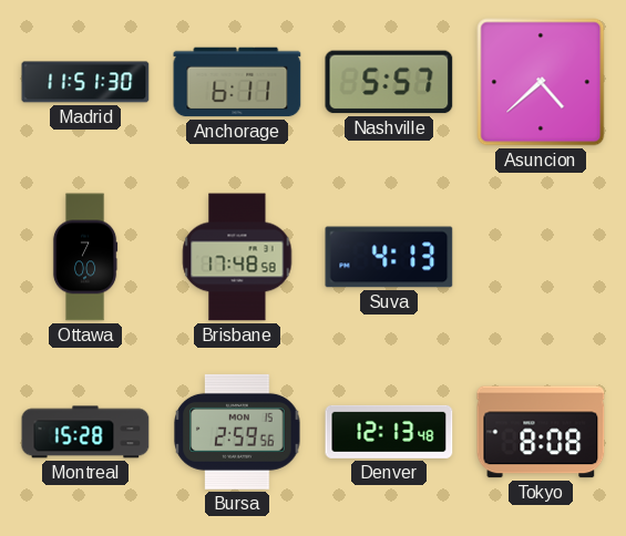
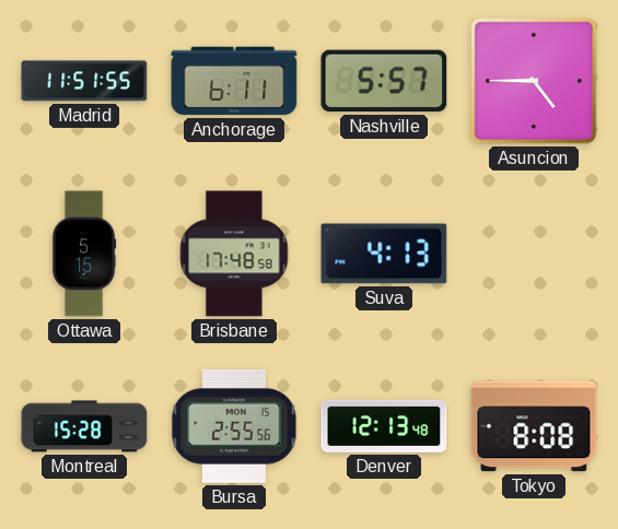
Madrid: 11:51:30 -> 11:51:55
Asuncion: 4:38 -> 4:45
Ottawa: 7:00 -> 5:15
Bursa: 2:59 -> 2:55
